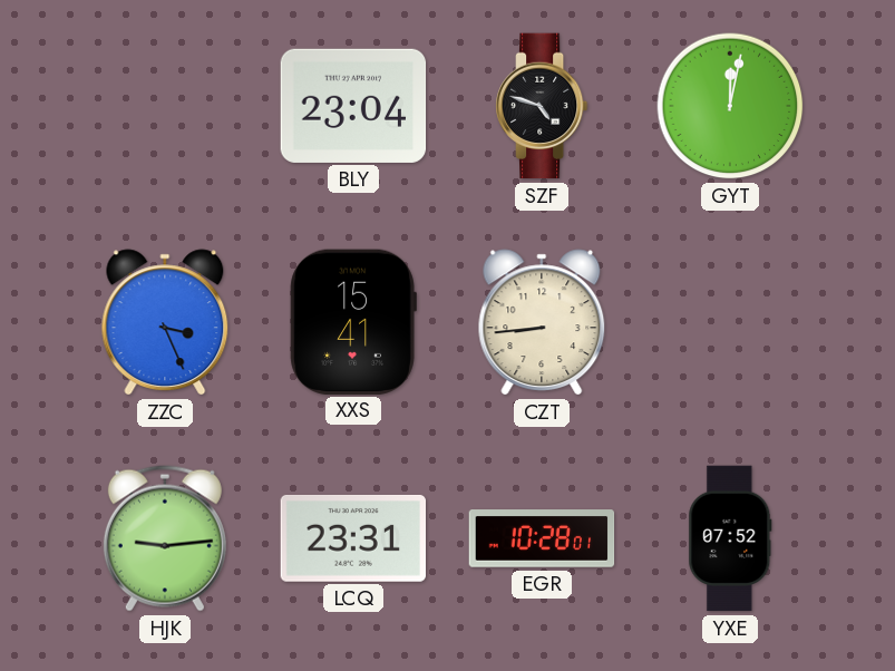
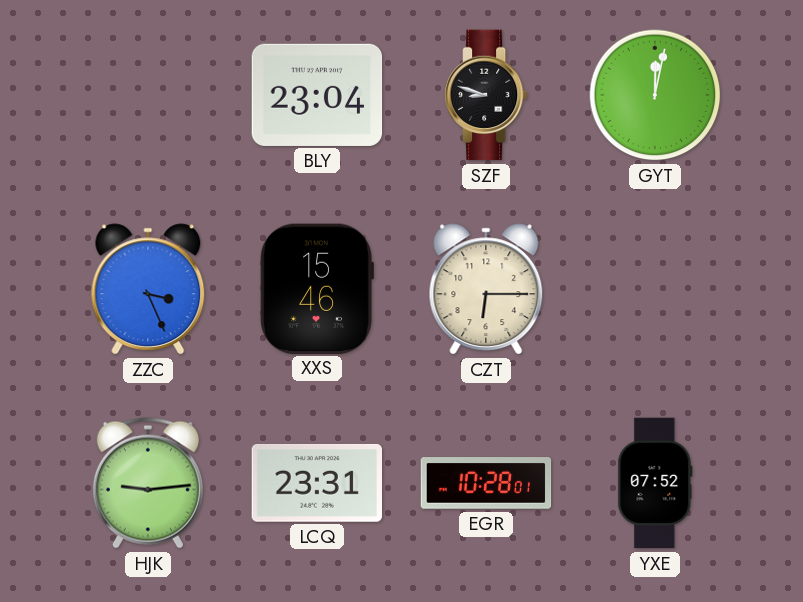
SZF: 4:48 -> 8:48
XXS: 15:41 -> 15:46
CZT: 8:44 -> 6:15
